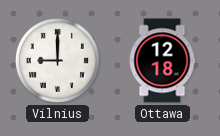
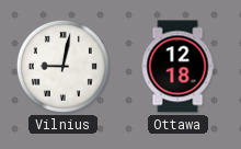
Vilnius: 9:00 -> 9:02
